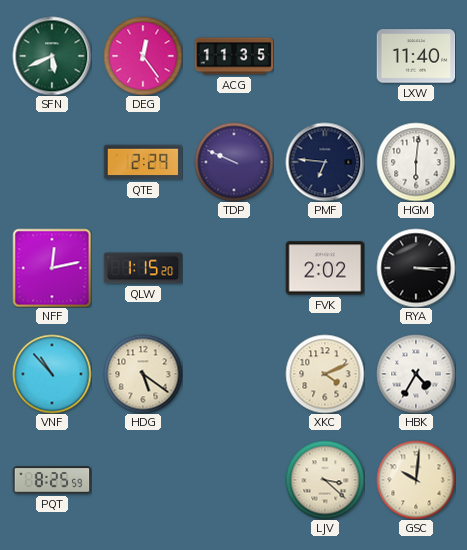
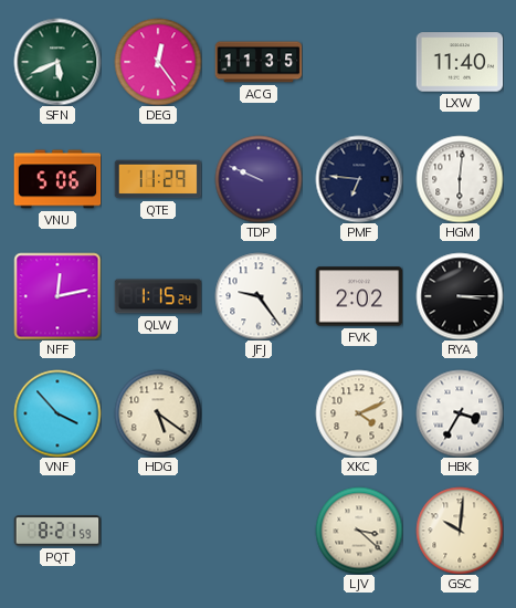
VNU: none -> 5:06
QTE: 2:29 -> 11:29
QLW: 1:15:20 -> 1:15:24
JFJ: none -> 9:24
VNF: 10:53 -> 3:53
HBK: 4:35 -> 3:35
PQT: 8:25 -> 8:21
